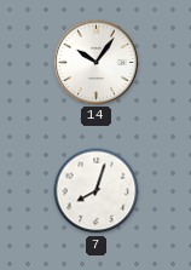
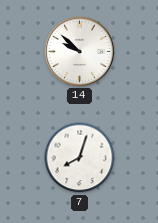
14: 10:06 -> 9:52
